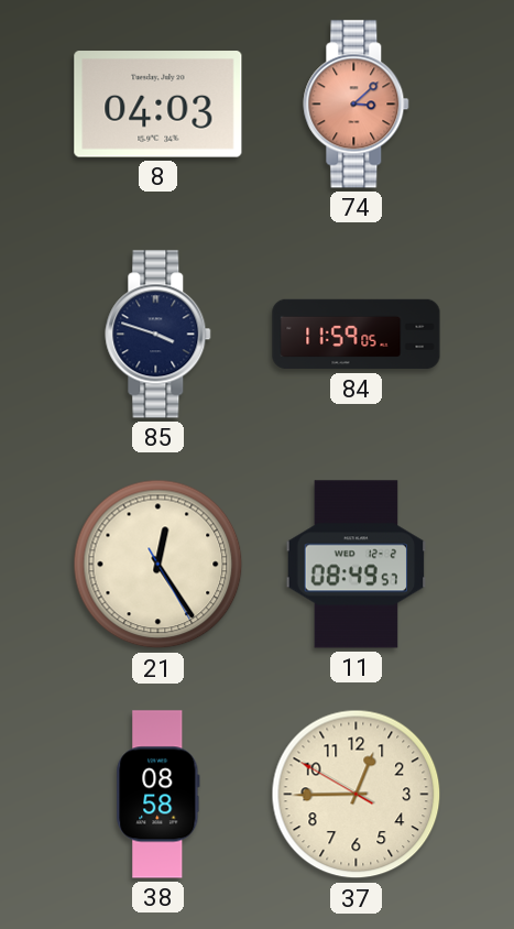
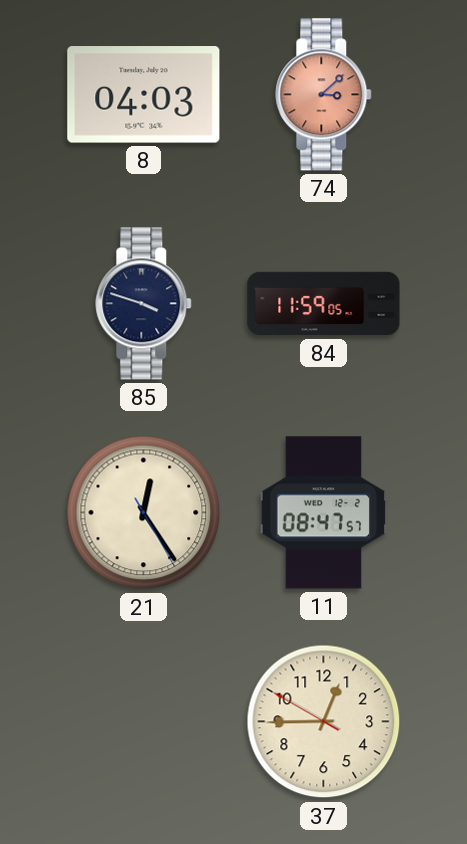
11: 08:49 -> 08:47
38: 08:58 -> none
